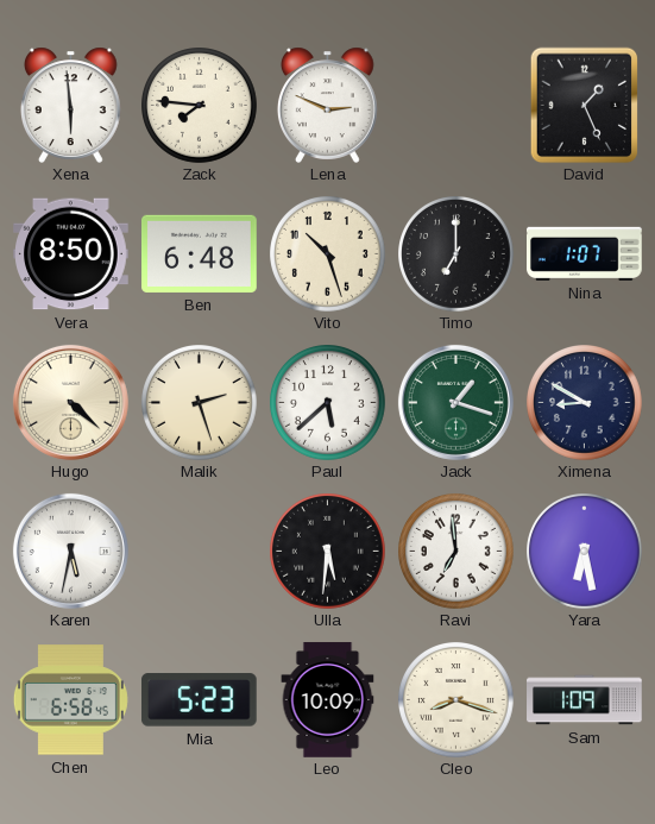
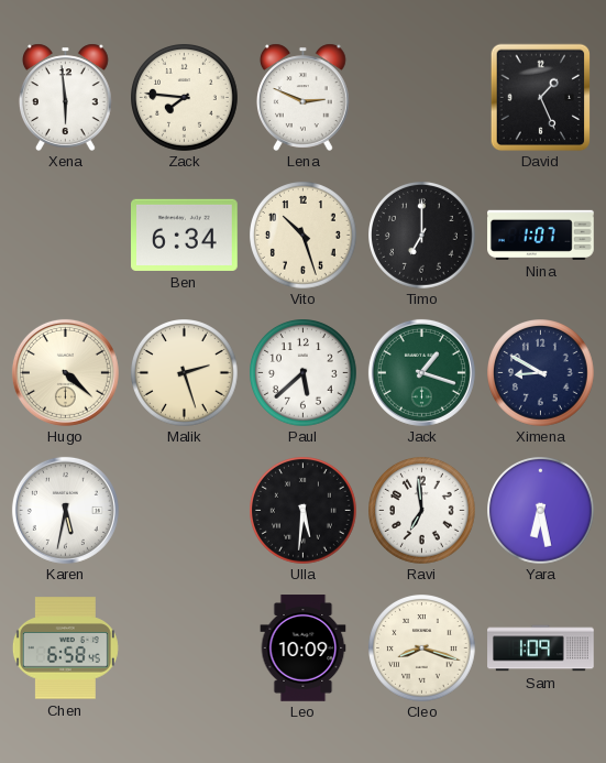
Vera: 8:50 -> none
Ben: 6:48 -> 6:34
Mia: 5:23 -> none
